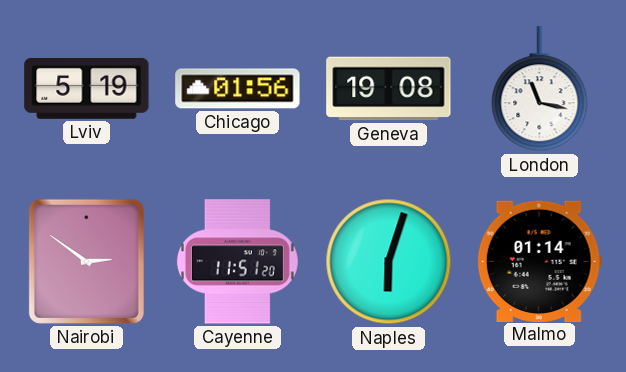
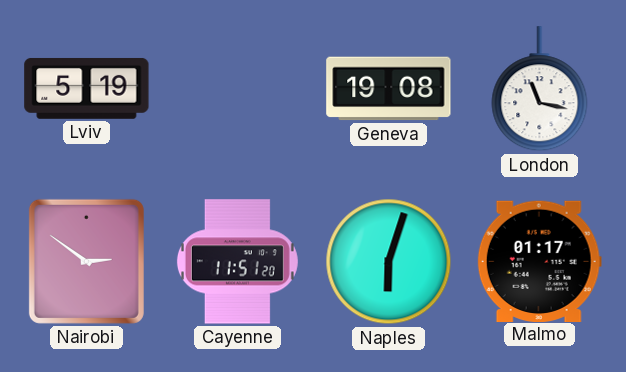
Chicago: 01:56 -> none
Malmo: 01:14 -> 01:17
